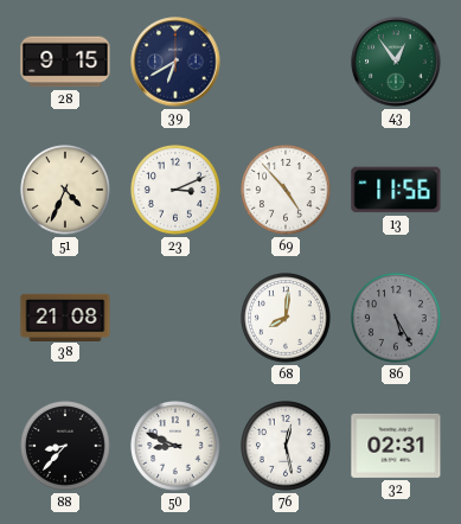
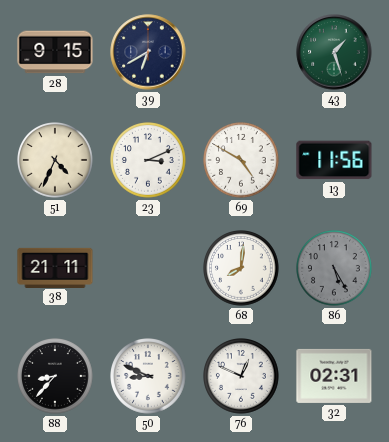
43: 12:54 -> 1:27
69: 4:53 -> 4:50
38: 21:08 -> 21:11
76: 12:28 -> 12:49
